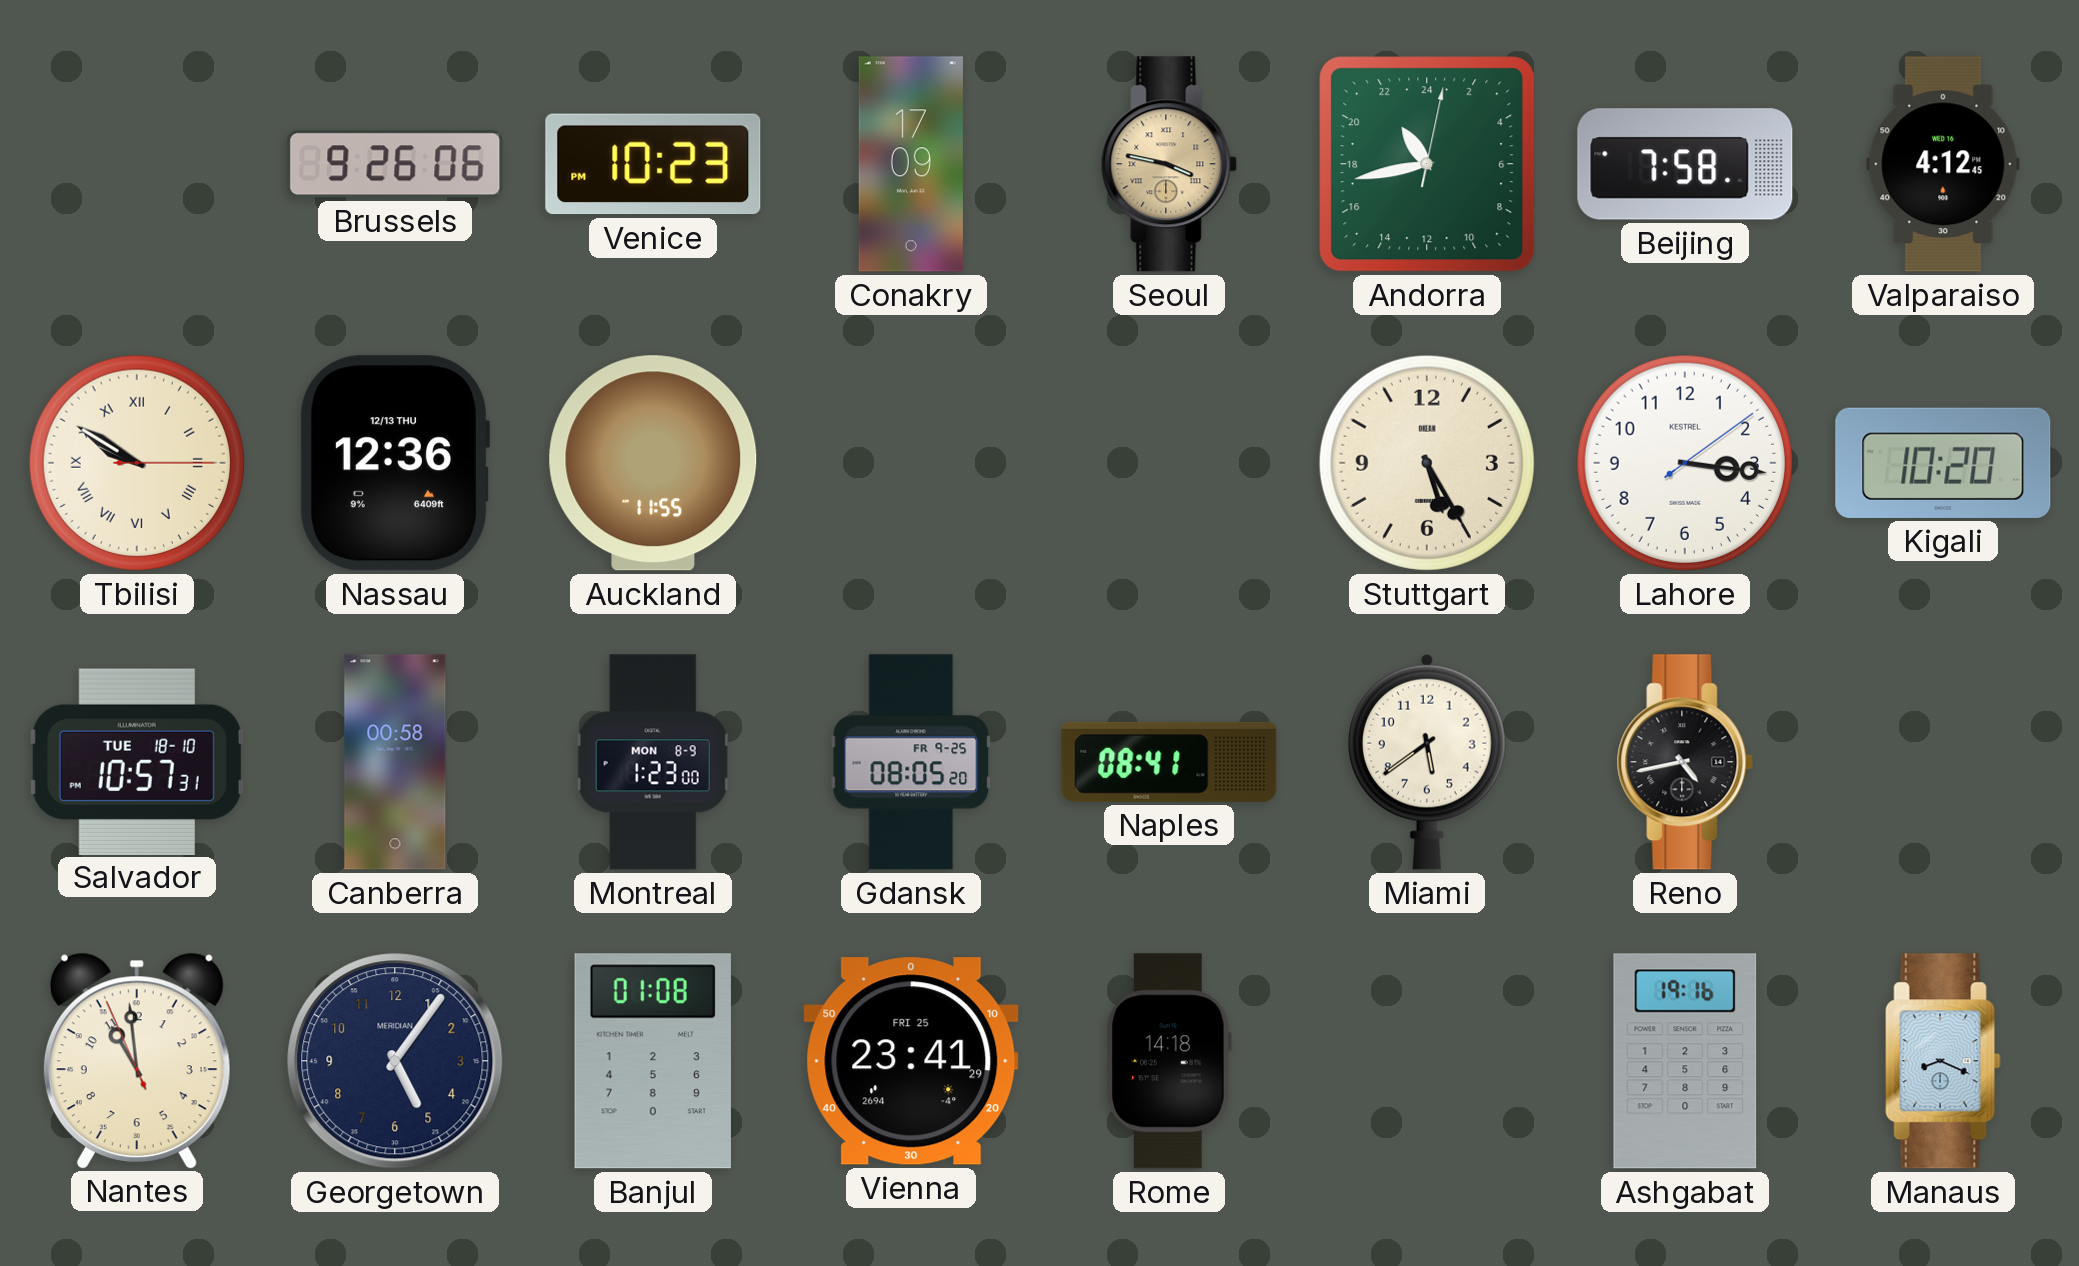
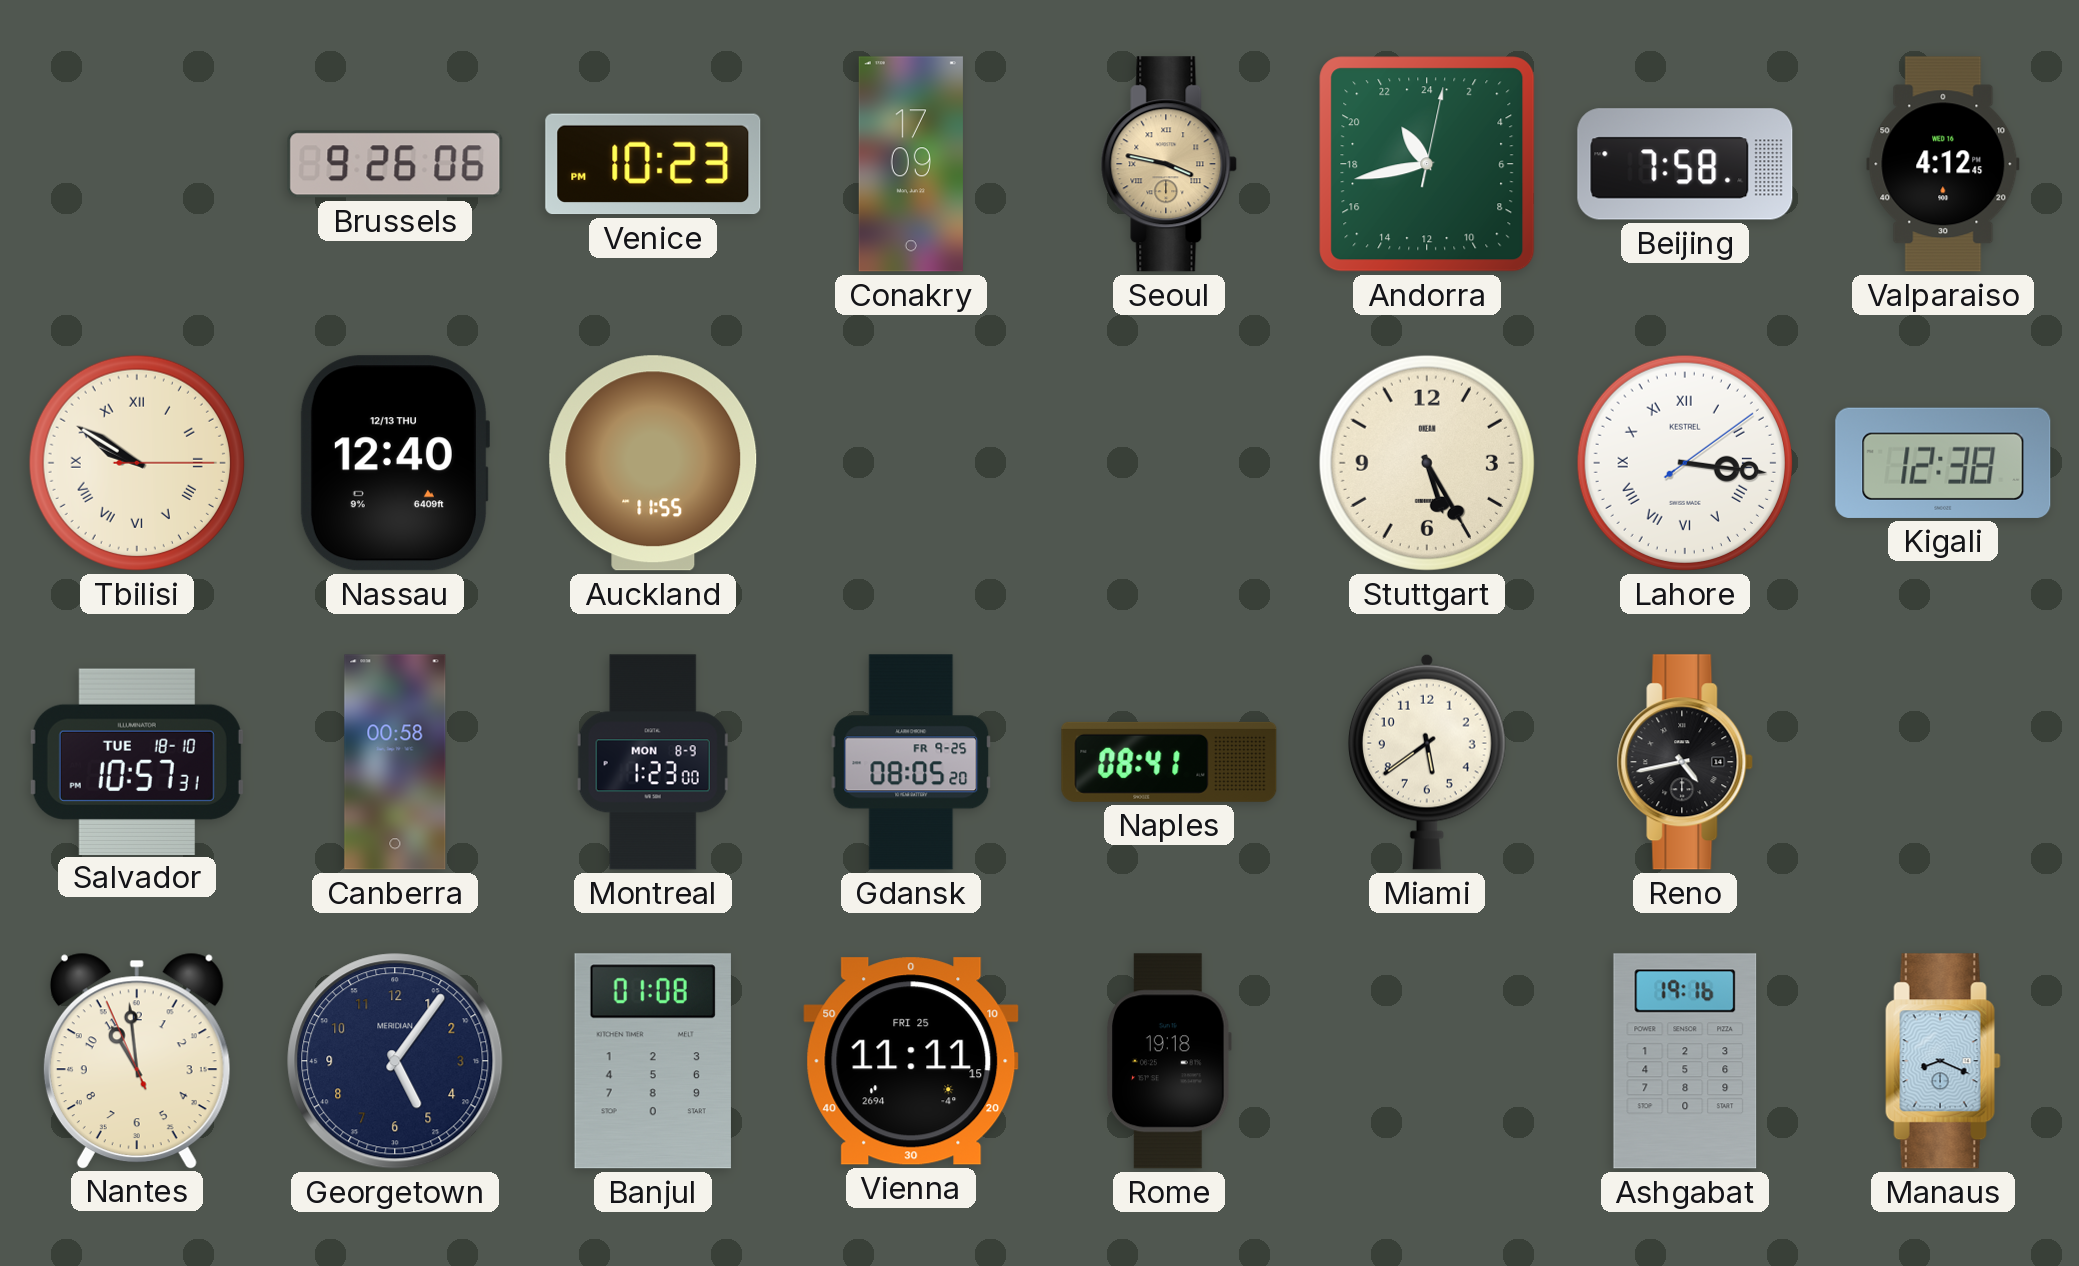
Nassau: 12:36 -> 12:40
Lahore numerals: Arabic -> Roman
Kigali: 10:20 -> 12:38
Vienna: 23:41 -> 11:11
Rome: 14:18 -> 19:18
